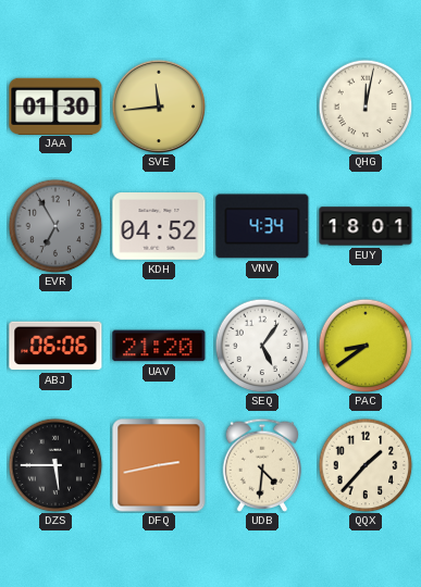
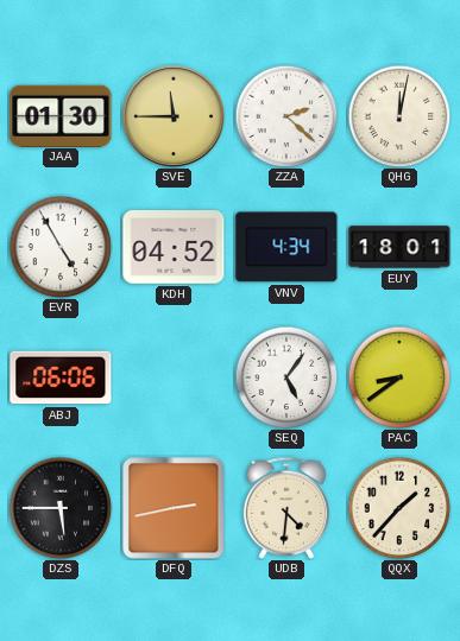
SVE: 11:44 -> 11:45
ZZA: none -> 2:22
EVR: 6:55 -> 4:55
EVR dial: grey -> white
UAV: 21:20 -> none
